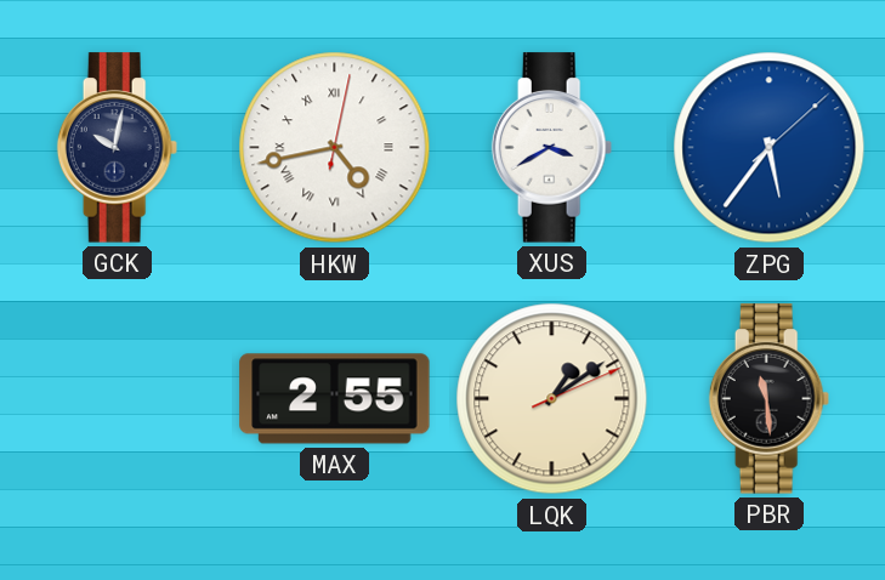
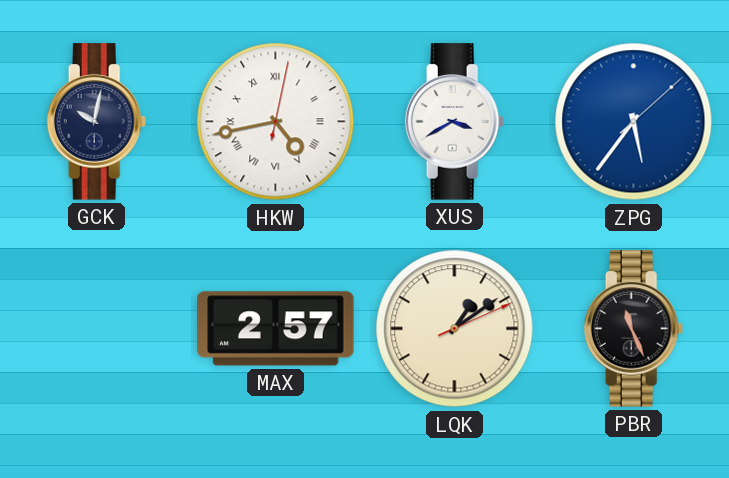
MAX: 2:55 -> 2:57
PBR: 11:29 -> 11:26
